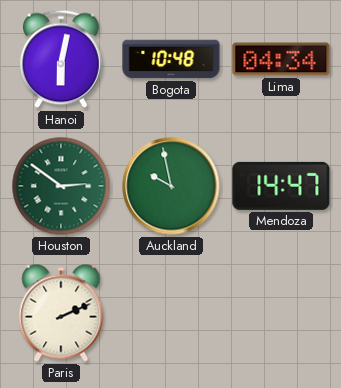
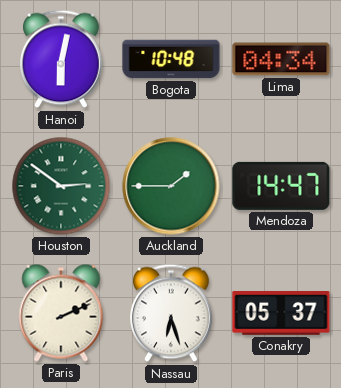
Auckland: 9:58 -> 1:45
Nassau: none -> 6:27
Conakry: none -> 05:37
